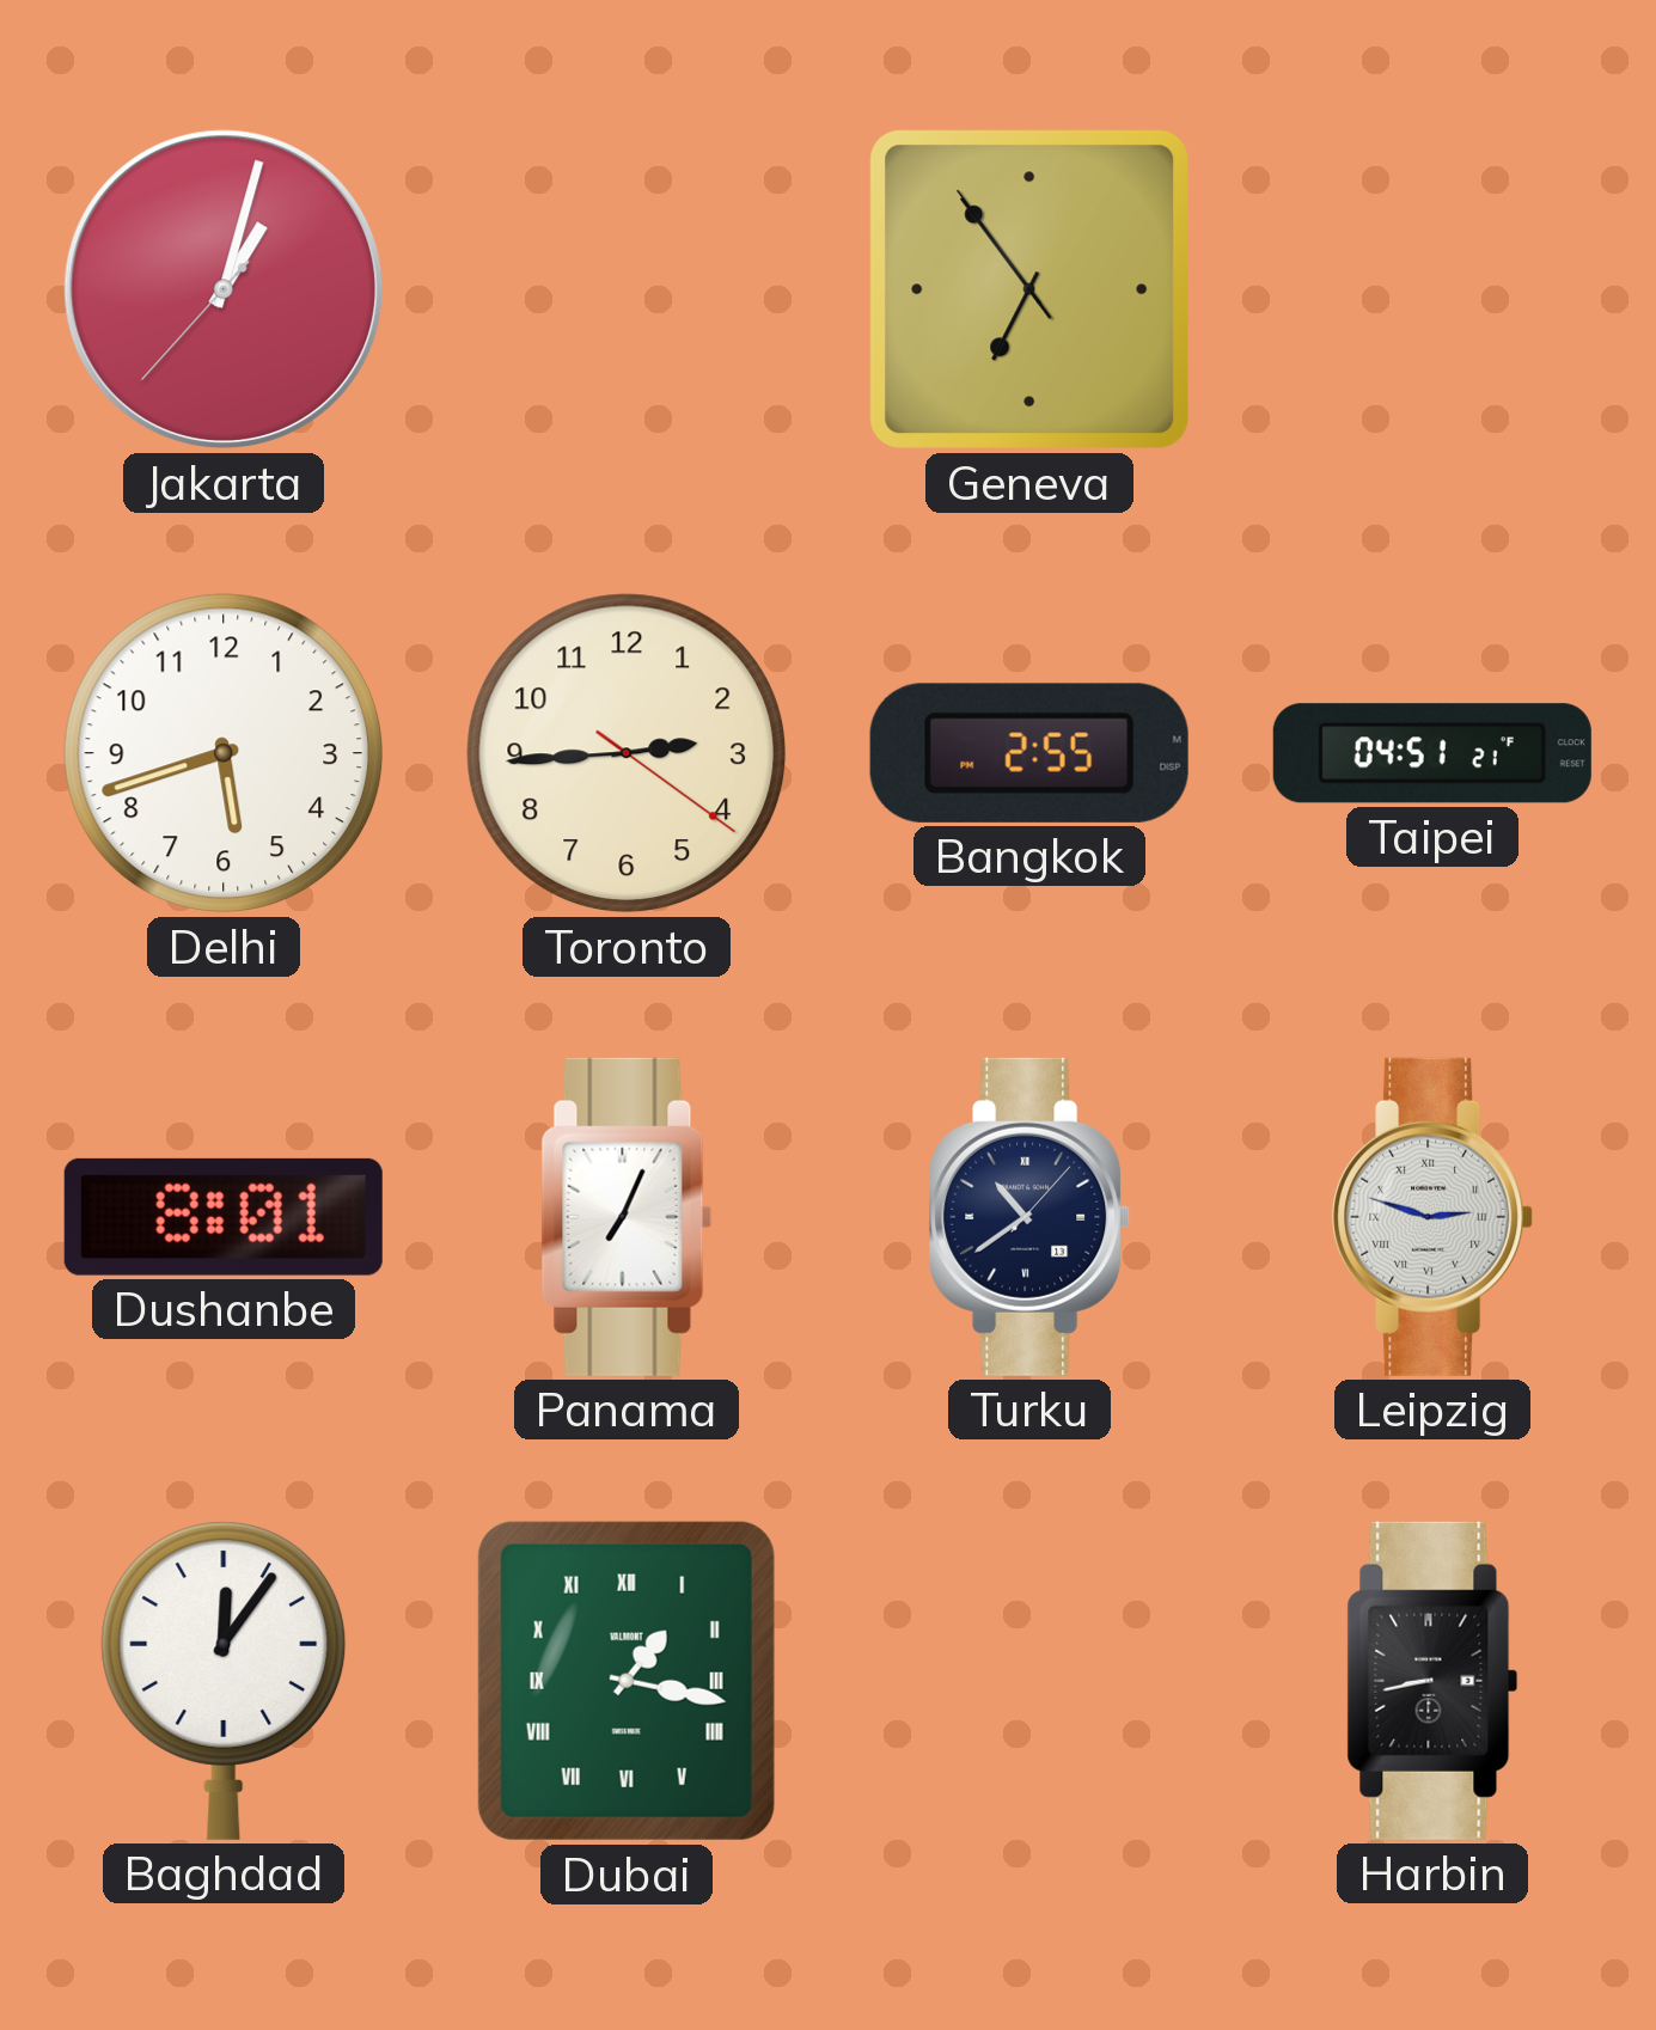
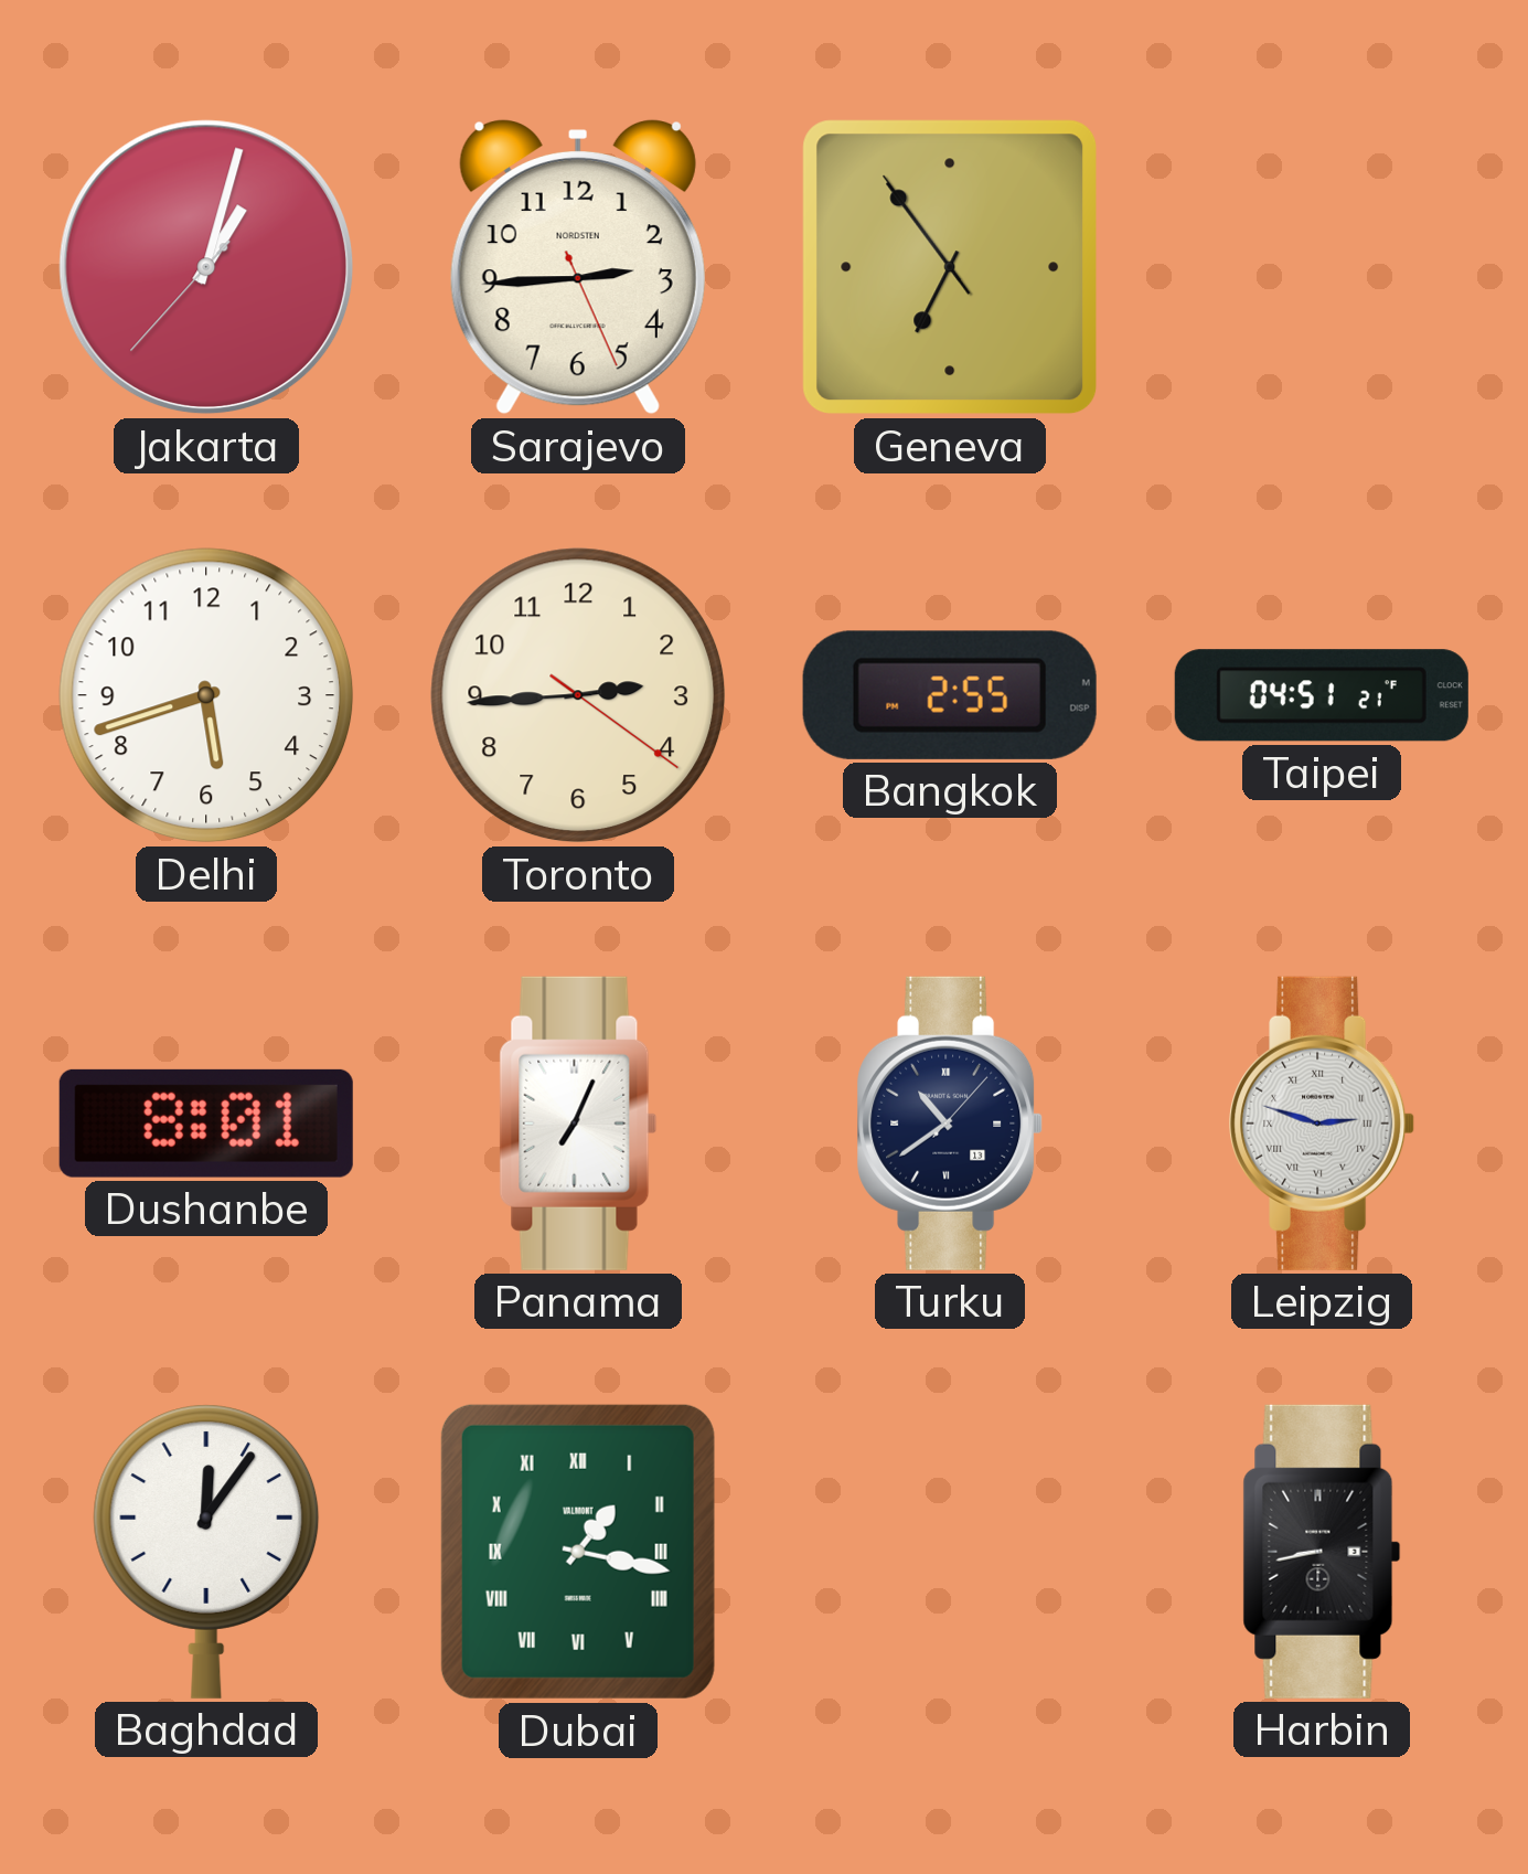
Sarajevo: none -> 2:44
